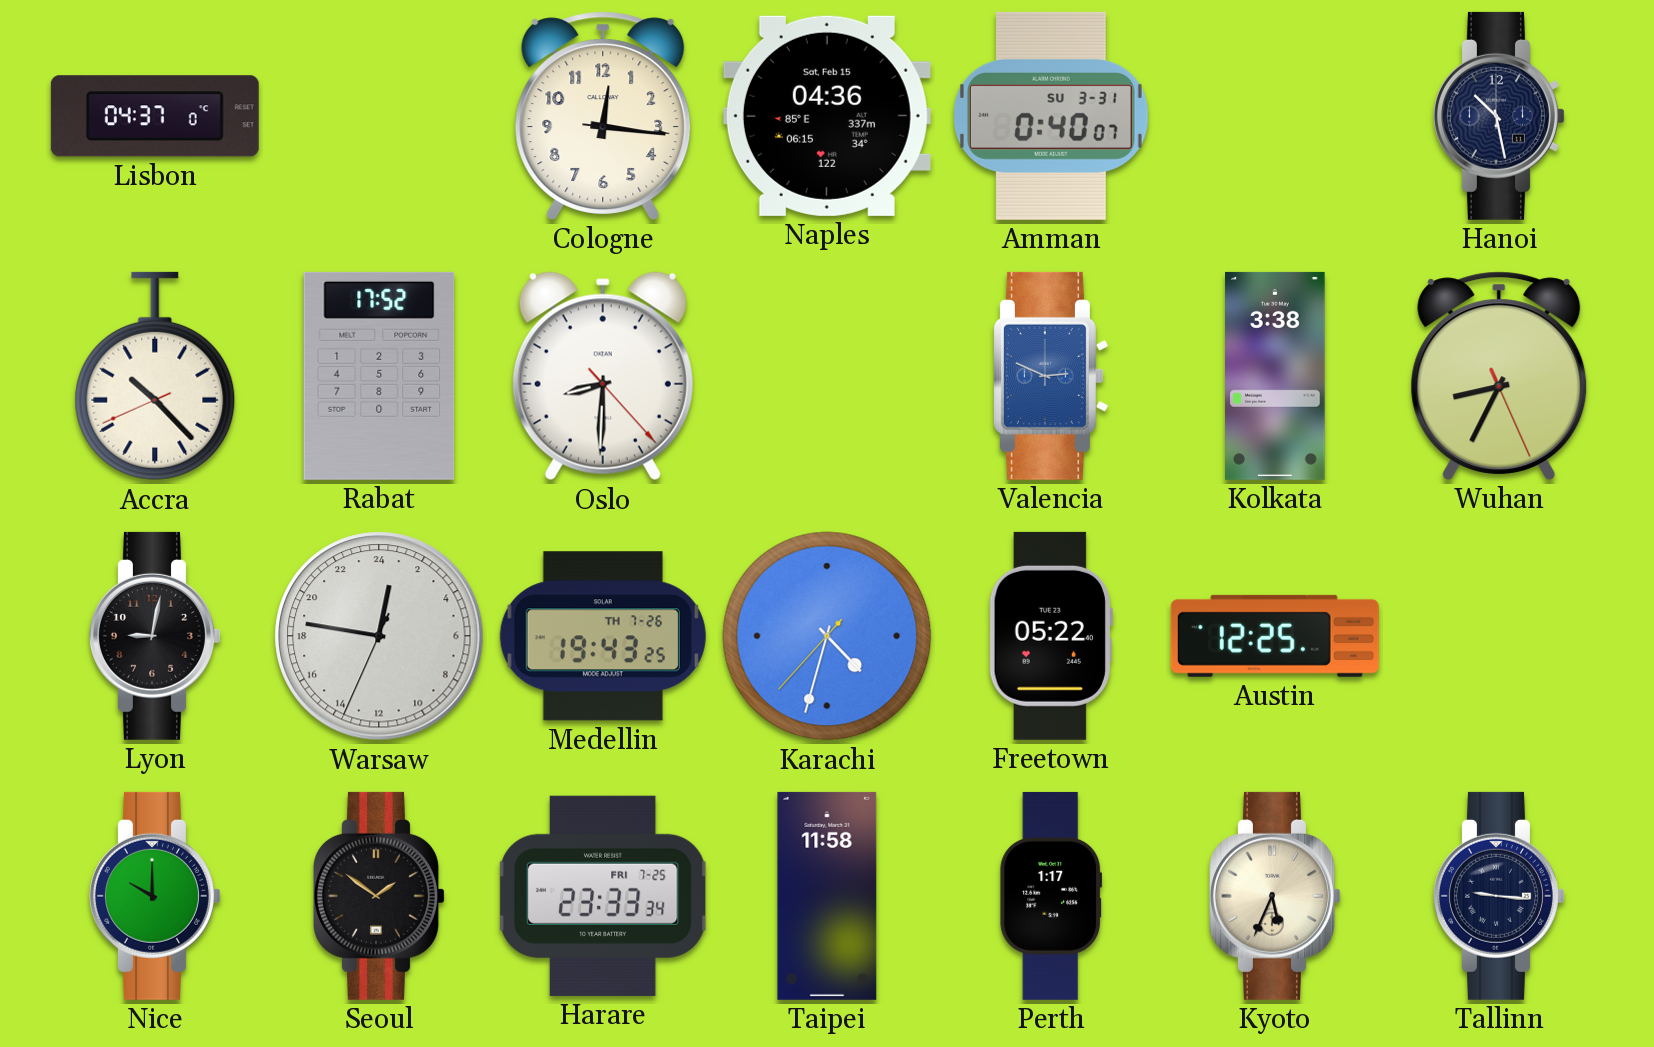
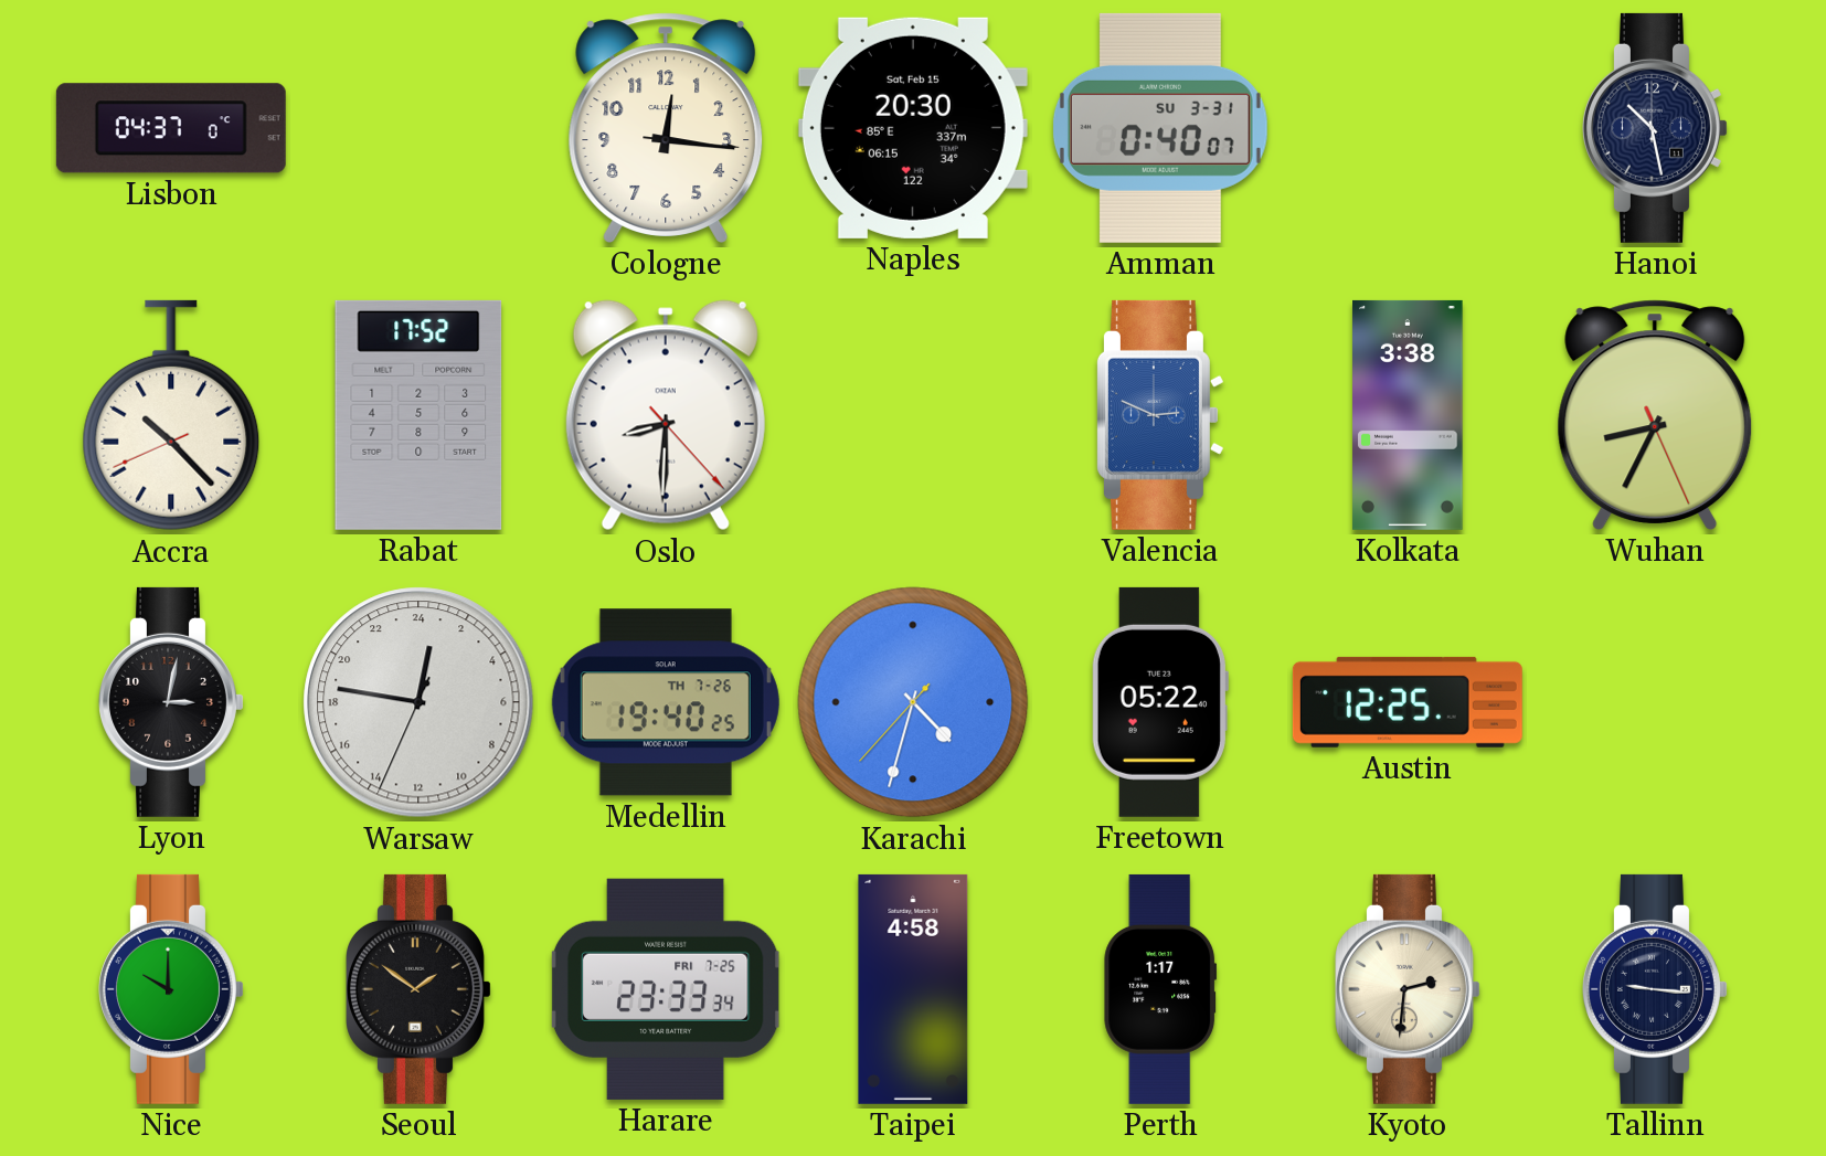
Naples: 04:36 -> 20:30
Lyon: 9:02 -> 3:02
Medellin: 19:43 -> 19:40
Taipei: 11:58 -> 4:58
Kyoto: 5:34 -> 2:31
